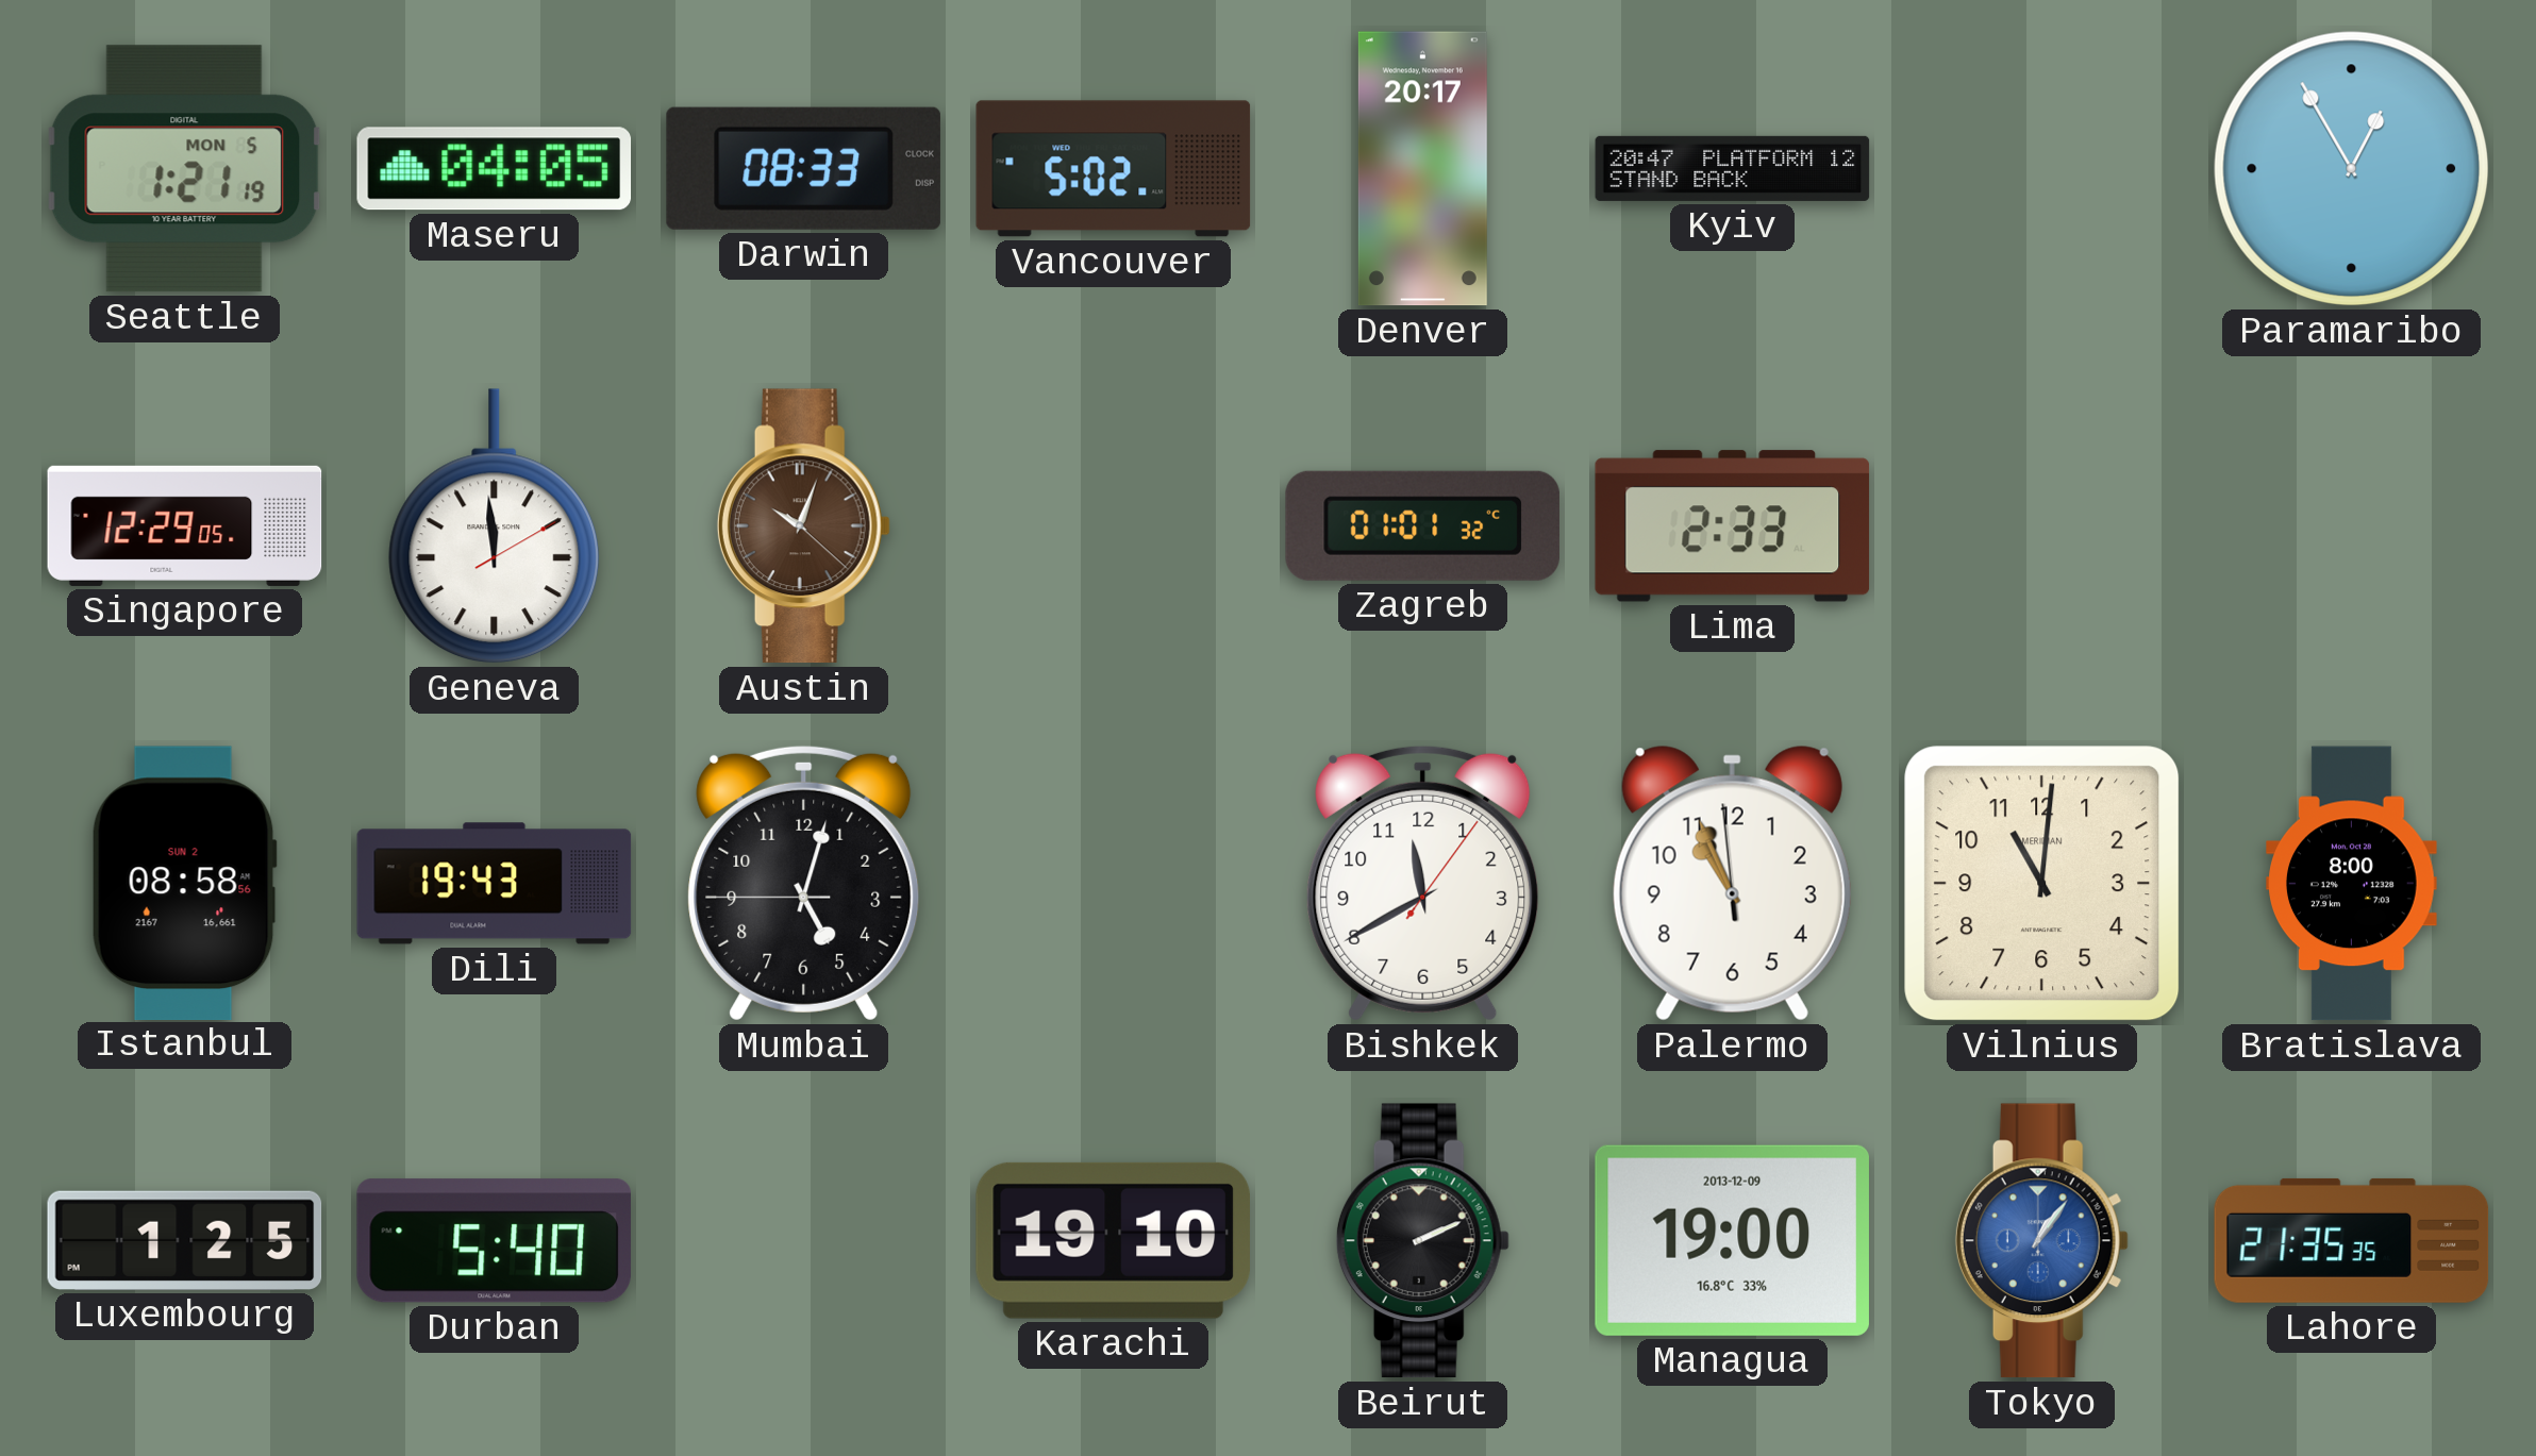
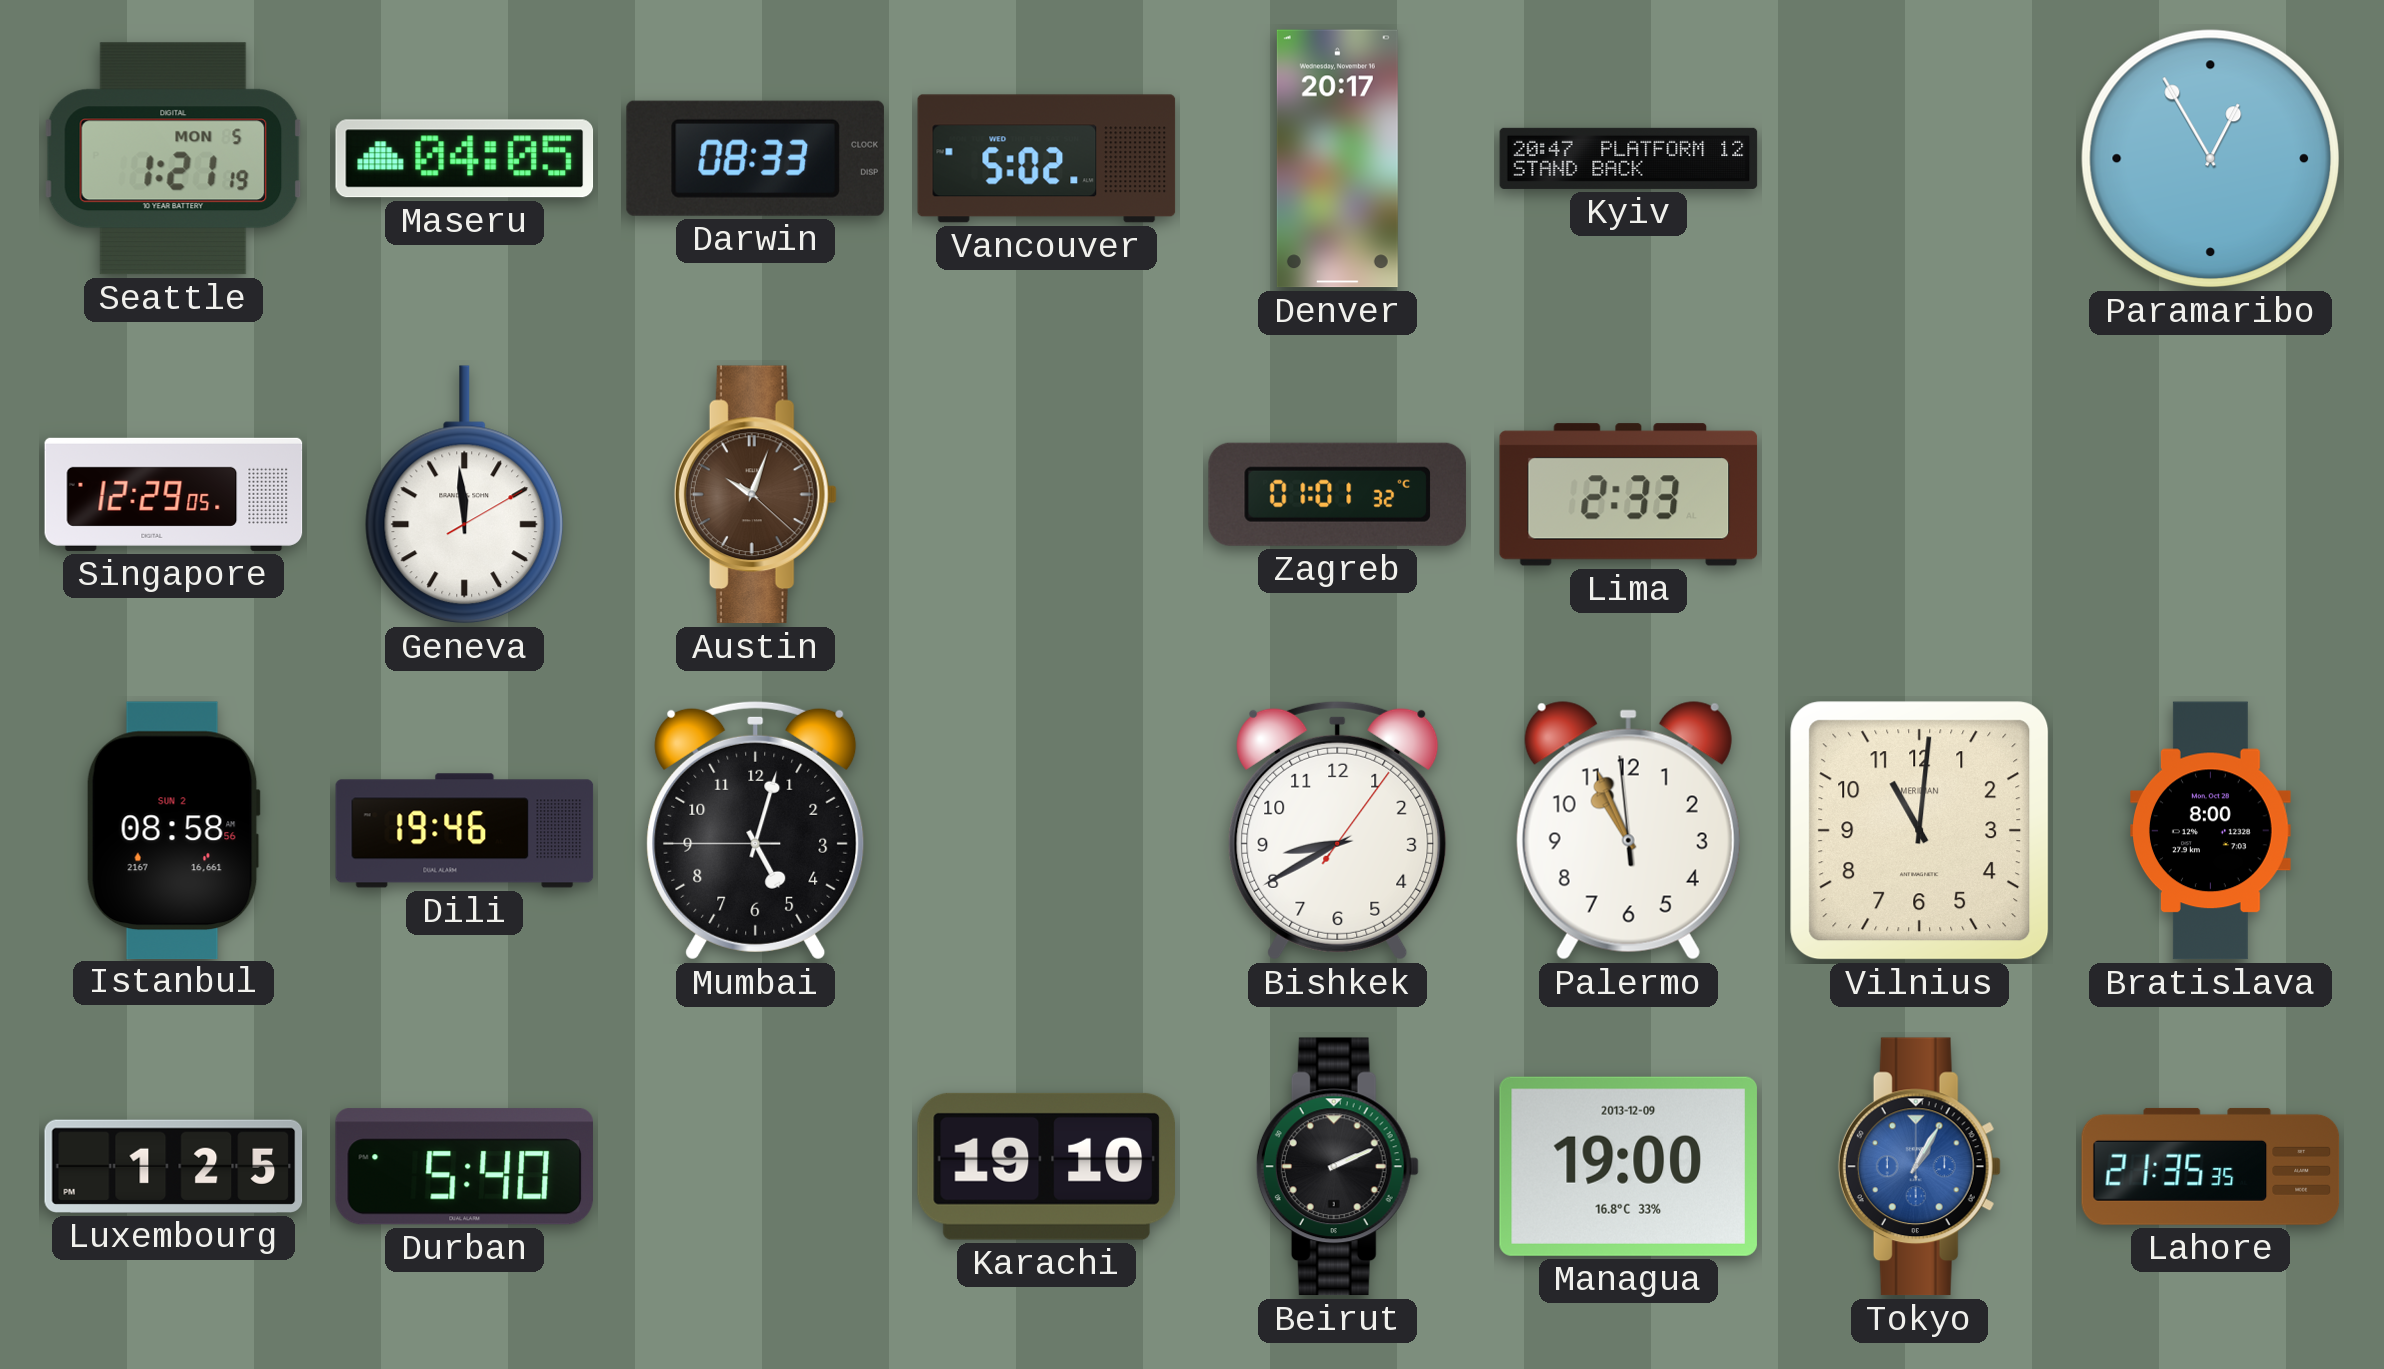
Dili: 19:43 -> 19:46
Bishkek: 11:40 -> 8:40
Tokyo: 1:06 -> 1:05
